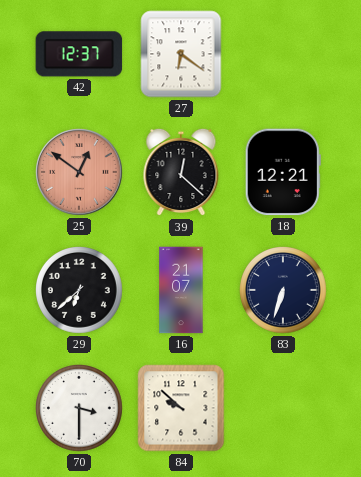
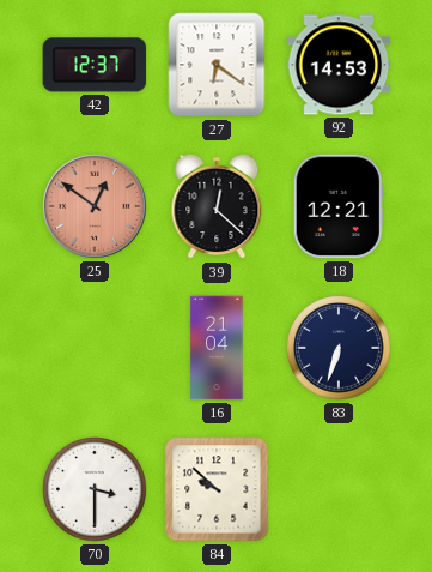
92: none -> 14:53
29: 6:38 -> none
16: 21:07 -> 21:04
